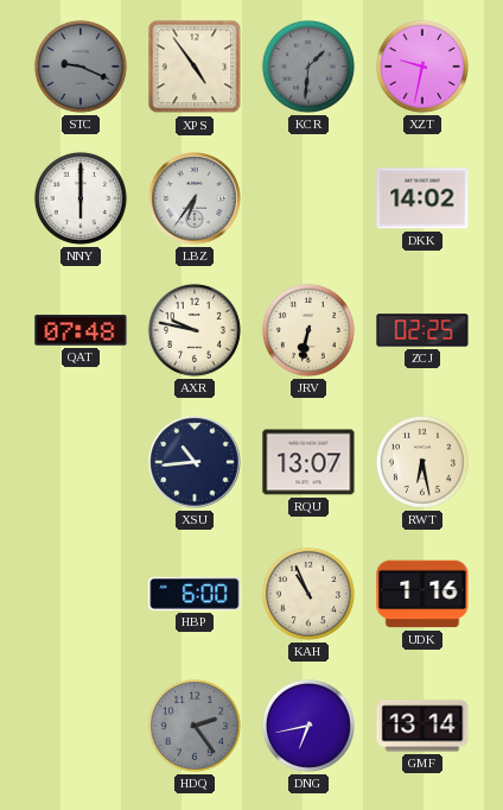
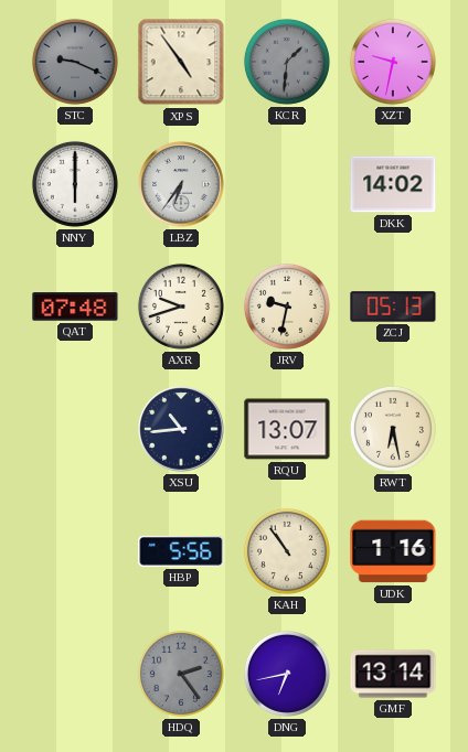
AXR: 9:47 -> 9:42
JRV: 6:32 -> 9:32
ZCJ: 02:25 -> 05:13
HBP: 6:00 -> 5:56
KAH: 10:56 -> 10:54
